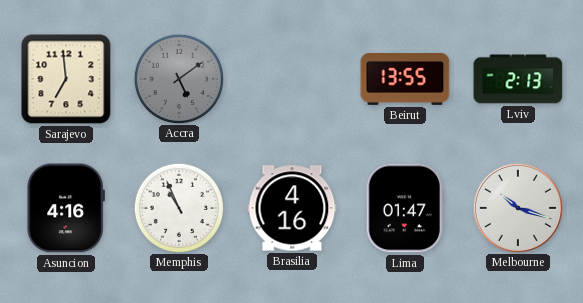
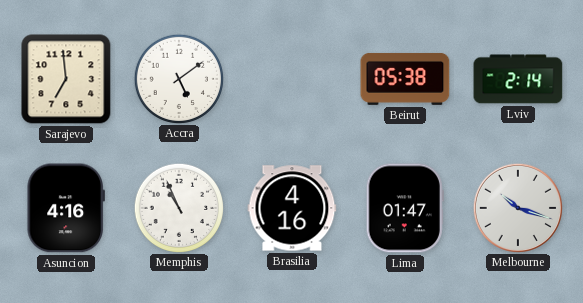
Accra dial: grey -> white
Beirut: 13:55 -> 05:38
Lviv: 2:13 -> 2:14
